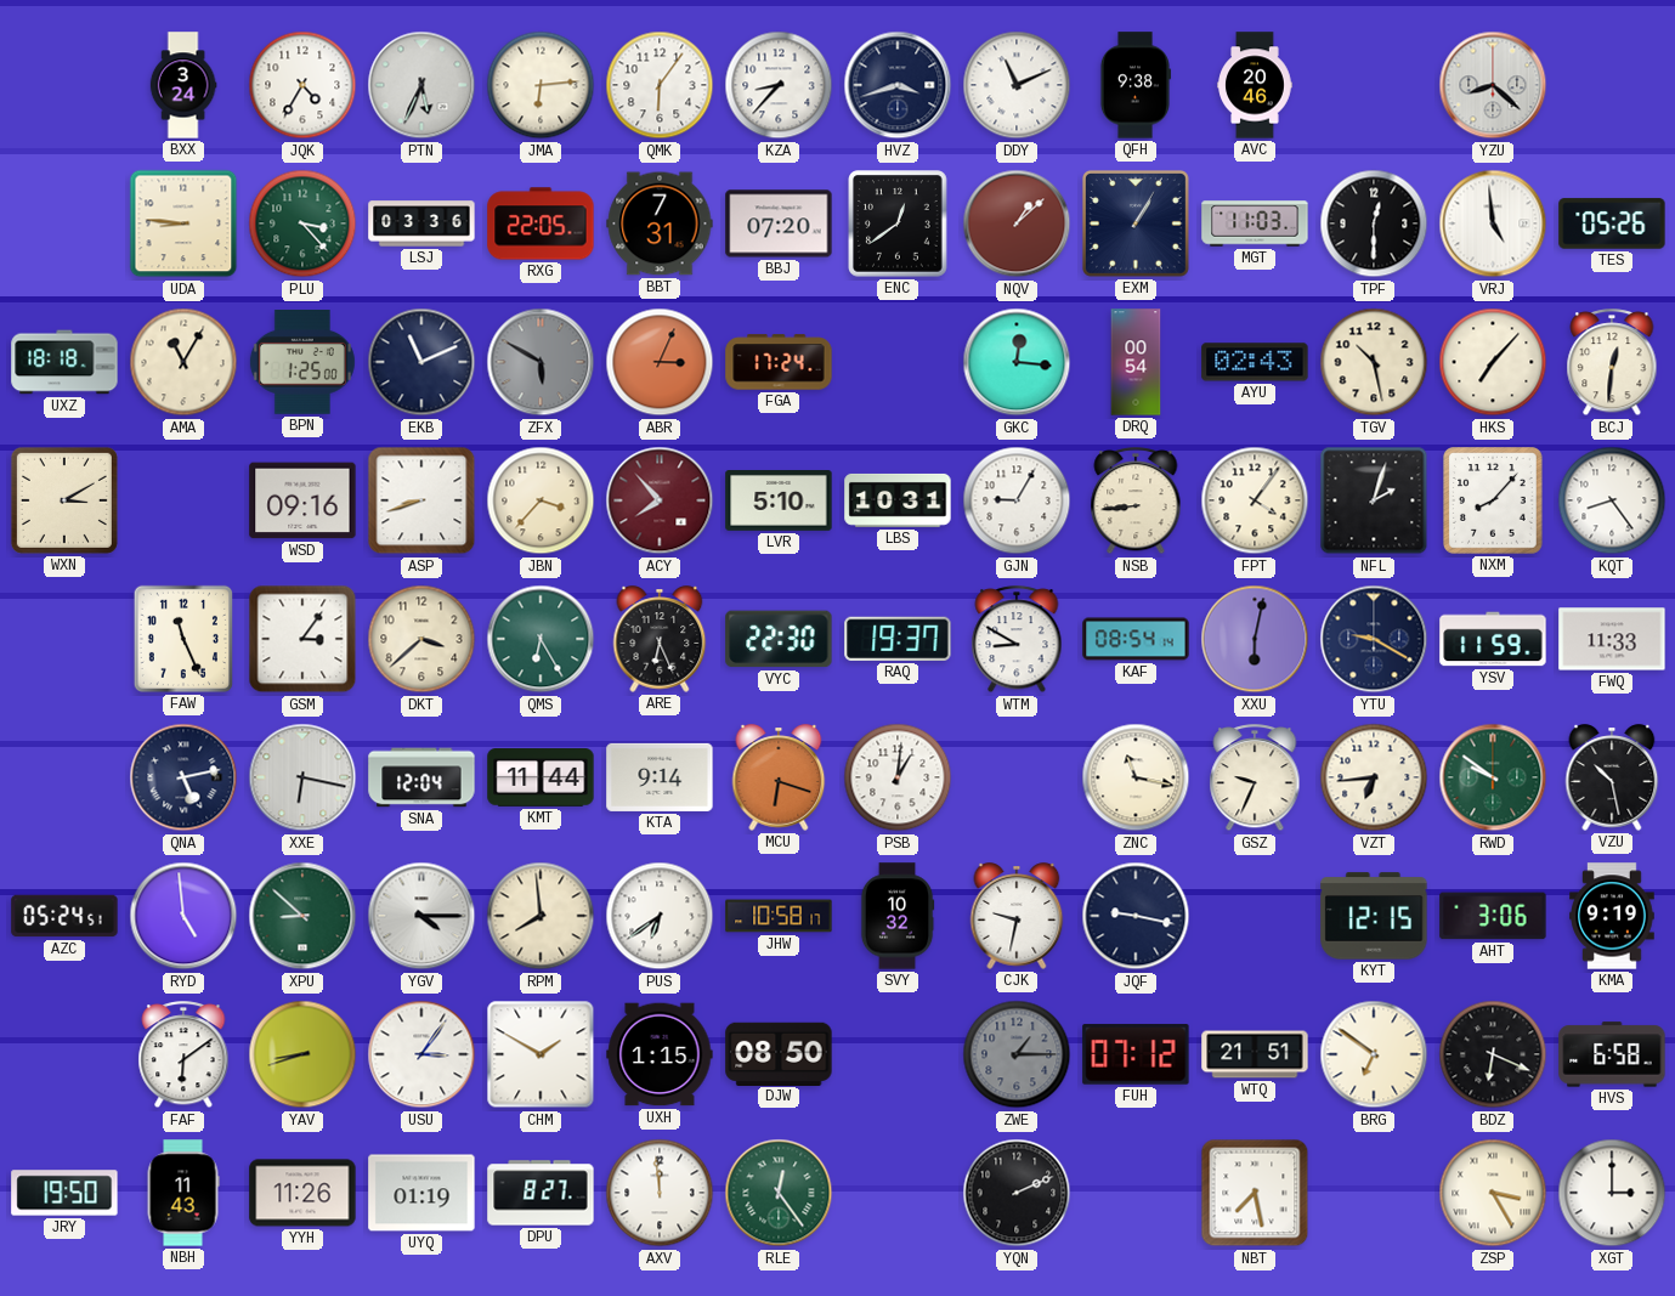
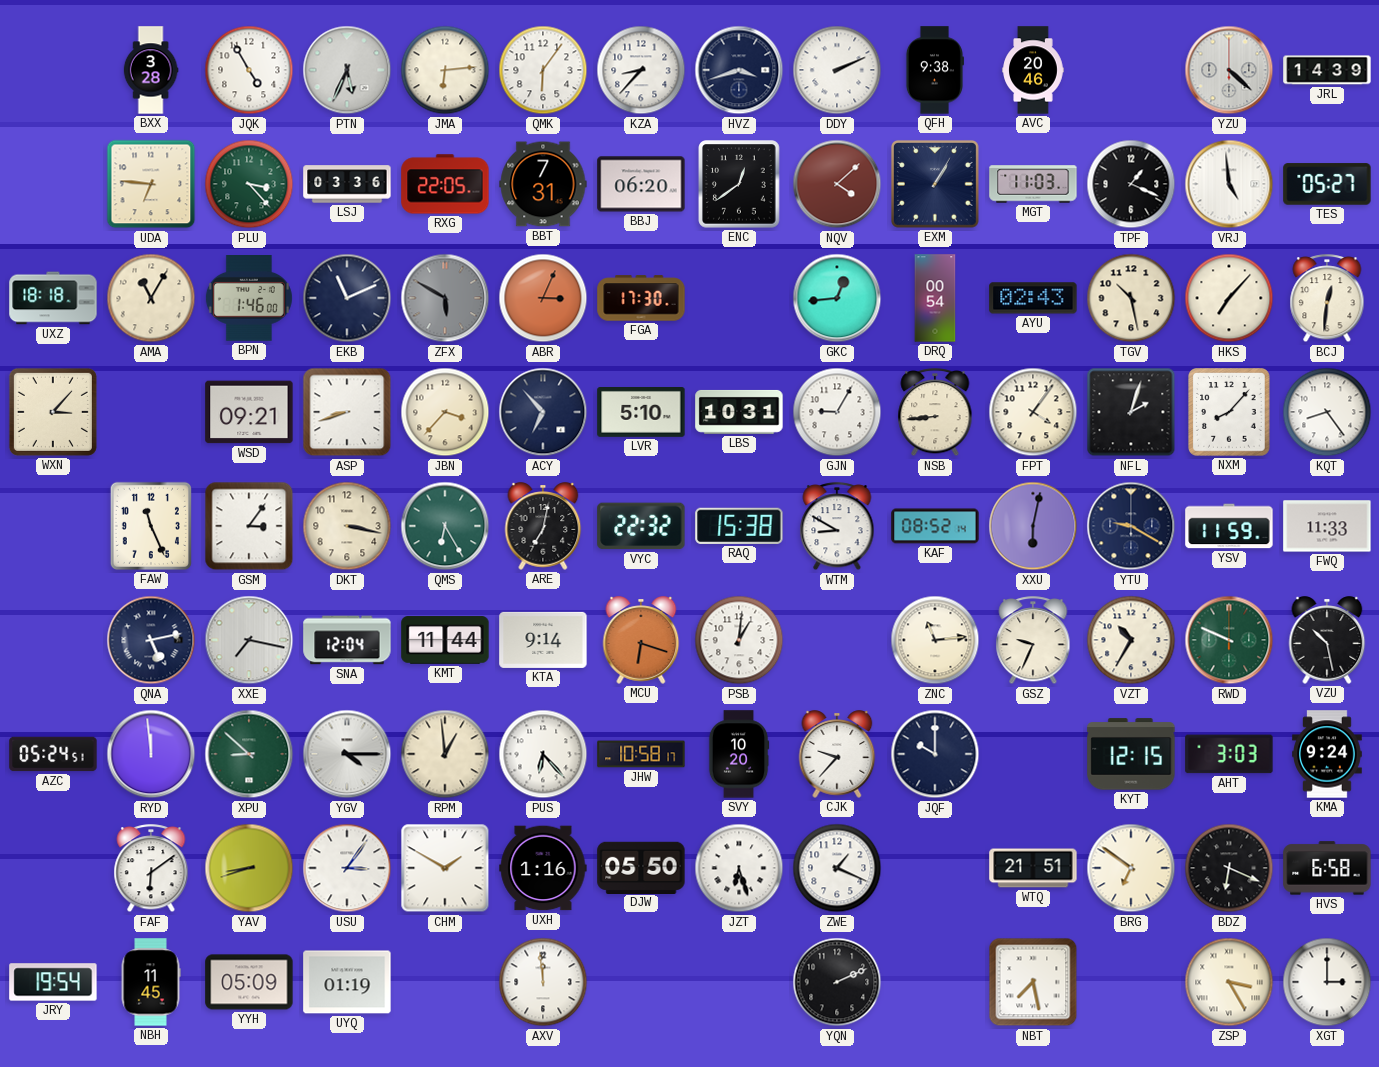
BXX: 3:24 -> 3:28
JQK: 4:35 -> 4:55
DDY: 11:11 -> 2:11
YZU: 8:22 -> 4:22
JRL: none -> 14:39
UDA: 8:46 -> 6:46
BBJ: 07:20 -> 06:20
NQV: 1:08 -> 4:08
TPF: 12:30 -> 1:19
TES: 05:26 -> 05:27
BPN: 1:25 -> 1:46
FGA: 17:24 -> 17:30
GKC: 12:16 -> 12:44
WXN: 3:10 -> 3:07
WSD: 09:16 -> 09:21
ACY: 7:53 -> 6:53
ACY dial: burgundy -> navy
DKT: 3:38 -> 3:17
ARE: 6:26 -> 7:02
VYC: 22:30 -> 22:32
RAQ: 19:37 -> 15:38
KAF: 08:54 -> 08:52
XXE: 6:17 -> 7:17
ZNC: 11:17 -> 11:14
VZT: 6:44 -> 10:35
RWD: 9:51 -> 9:49
RYD: 4:59 -> 11:59
RPM: 7:59 -> 12:59
PUS: 6:39 -> 6:23
SVY: 10:32 -> 10:20
CJK: 9:32 -> 9:37
JQF: 9:17 -> 10:00
AHT: 3:06 -> 3:03
KMA: 9:19 -> 9:24
UXH: 1:15 -> 1:16
DJW: 08:50 -> 05:50
JZT: none -> 6:27
ZWE: 1:15 -> 1:19
ZWE dial: grey -> white
FUH: 07:12 -> none
JRY: 19:50 -> 19:54
NBH: 11:43 -> 11:45
YYH: 11:26 -> 05:09
DPU: 8:27 -> none
RLE: 12:24 -> none
